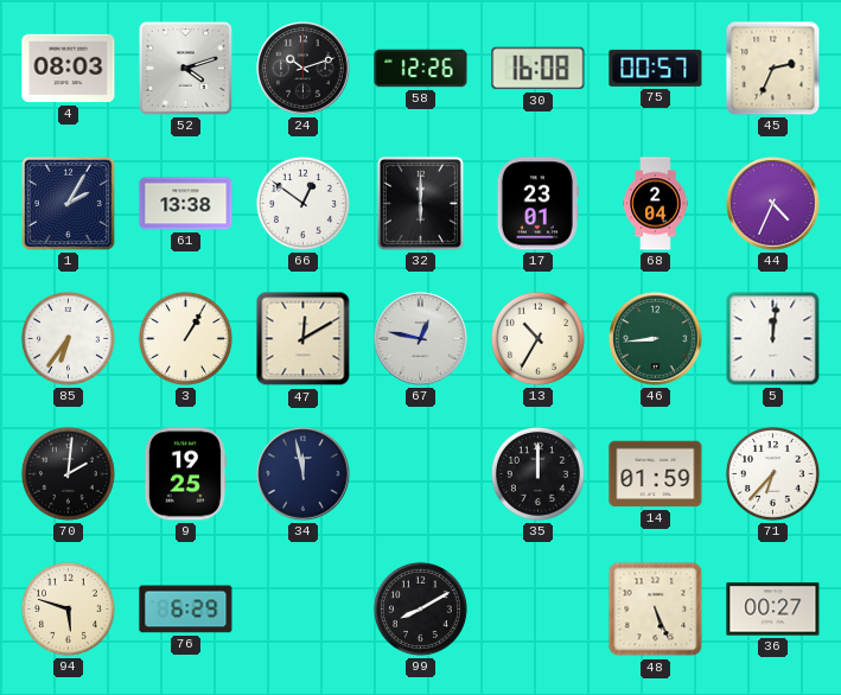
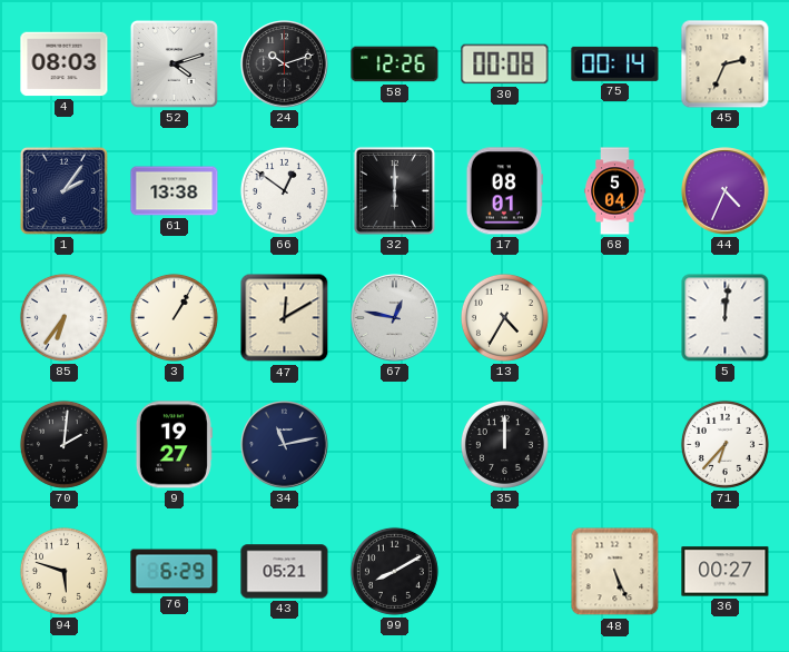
30: 16:08 -> 00:08
75: 00:57 -> 00:14
1: 2:05 -> 2:06
17: 23:01 -> 08:01
68: 2:04 -> 5:04
13: 10:35 -> 4:35
46: 8:44 -> none
9: 19:25 -> 19:27
34: 11:58 -> 11:13
14: 01:59 -> none
43: none -> 05:21
